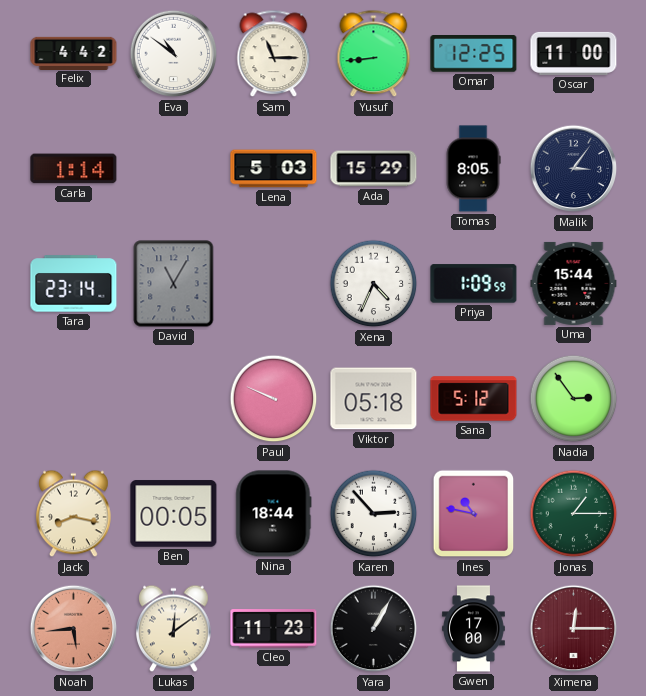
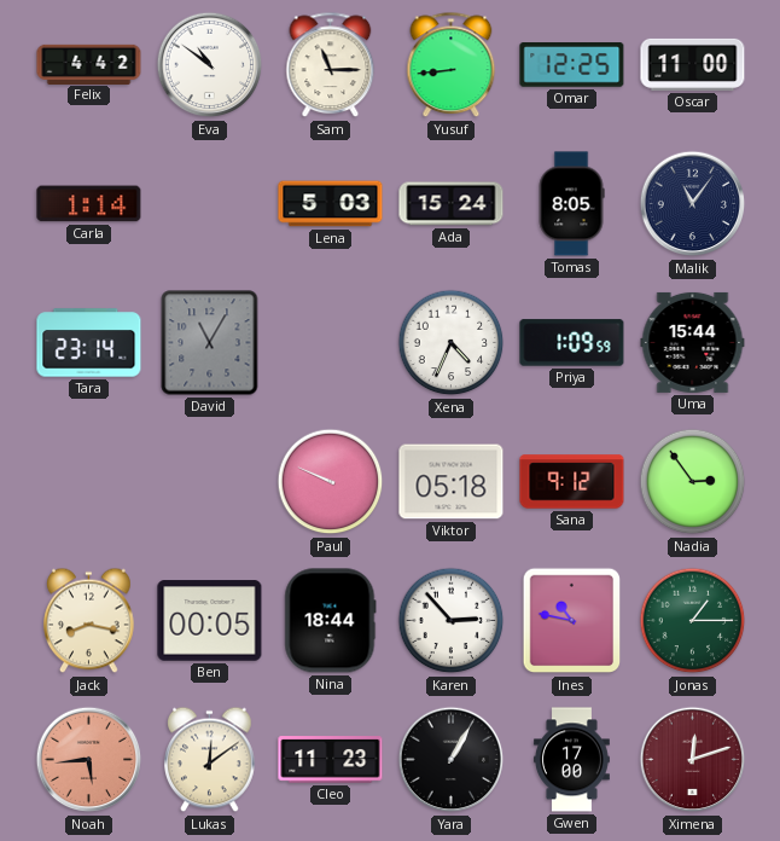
Ada: 15:29 -> 15:24
Malik: 3:06 -> 11:06
Sana: 5:12 -> 9:12
Ximena: 12:15 -> 12:12
